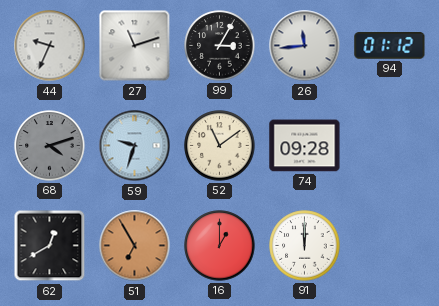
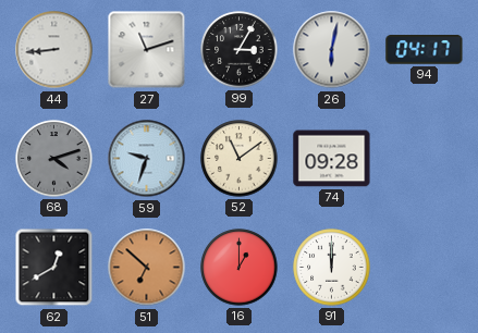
44: 9:34 -> 8:44
26: 11:44 -> 6:02
94: 01:12 -> 04:17
51: 6:55 -> 6:52
